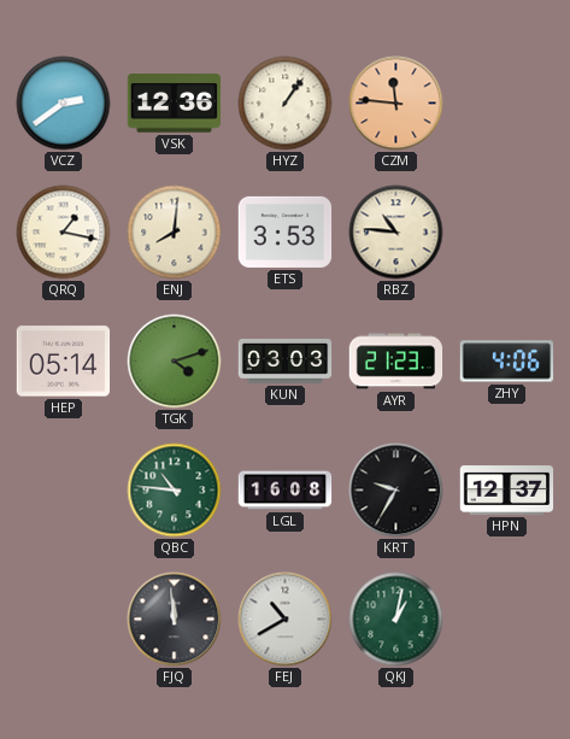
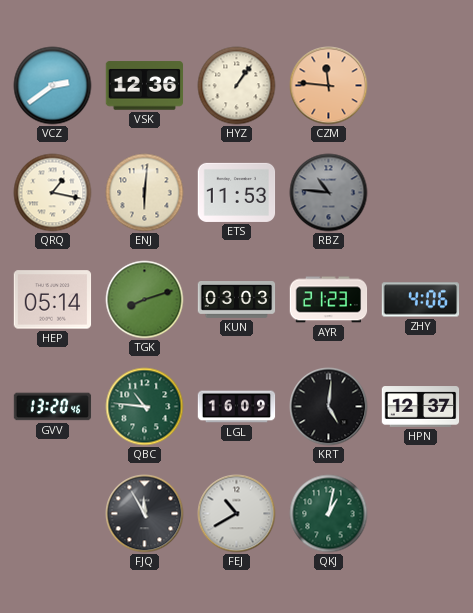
ENJ: 8:01 -> 6:01
ETS: 3:53 -> 11:53
RBZ dial: cream -> grey
TGK: 4:12 -> 8:12
GVV: none -> 13:20
LGL: 16:08 -> 16:09
KRT: 9:35 -> 5:01
FJQ: 11:59 -> 11:55
